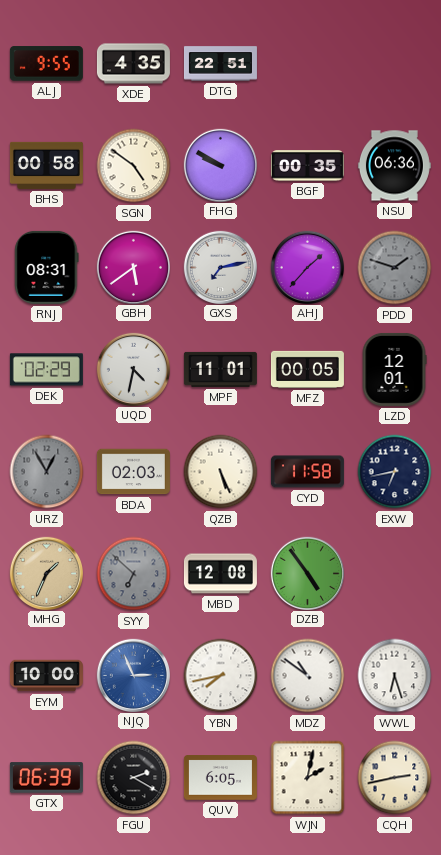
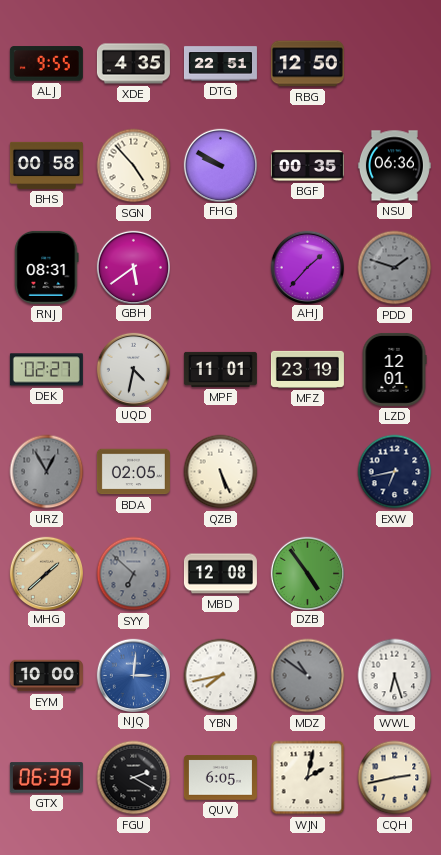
RBG: none -> 12:50
SGN: 4:51 -> 4:53
GXS: 7:13 -> none
DEK: 02:29 -> 02:27
MFZ: 00:05 -> 23:19
BDA: 02:03 -> 02:05
CYD: 11:58 -> none
MHG: 1:34 -> 1:38
NJQ: 2:56 -> 3:01
MDZ dial: white -> grey
